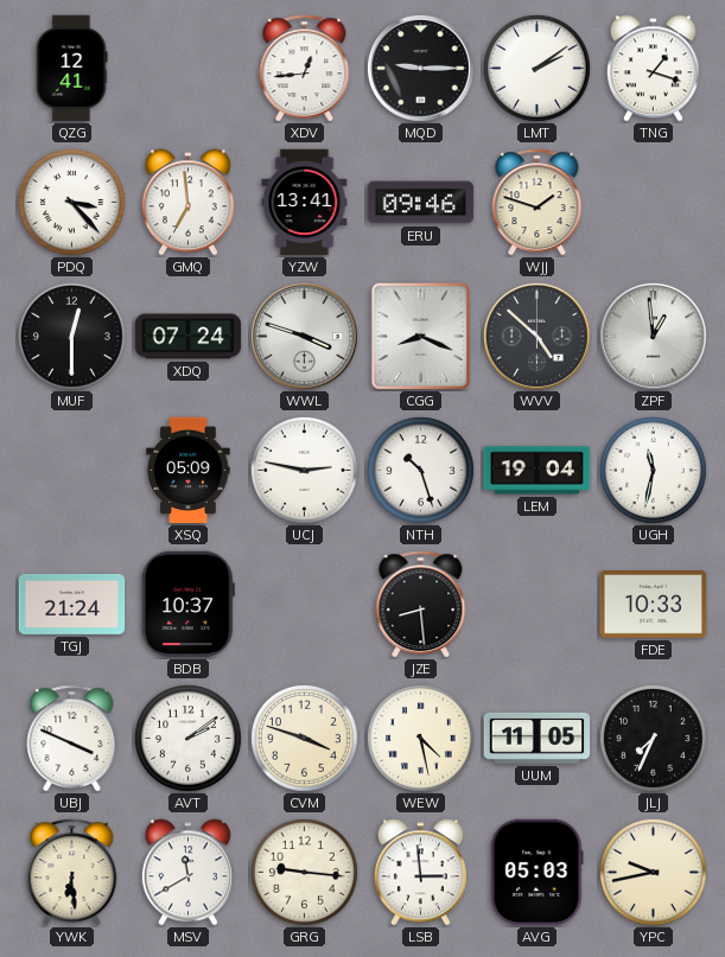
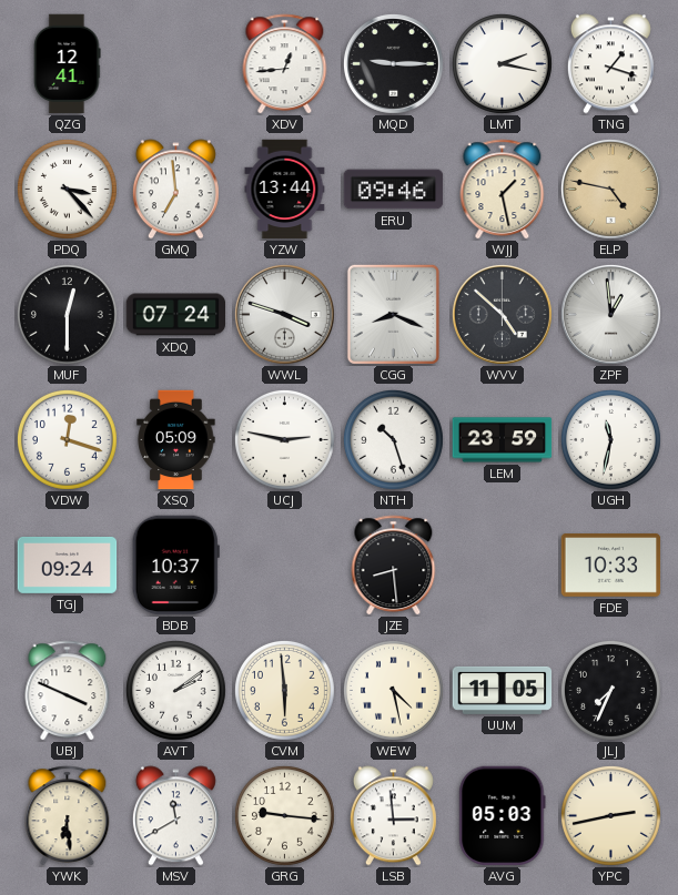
LMT: 2:09 -> 2:17
YZW: 13:41 -> 13:44
WJJ: 1:48 -> 1:28
ELP: none -> 4:47
VDW: none -> 12:18
LEM: 19:04 -> 23:59
TGJ: 21:24 -> 09:24
CVM: 3:48 -> 5:59
YPC: 9:43 -> 2:43
